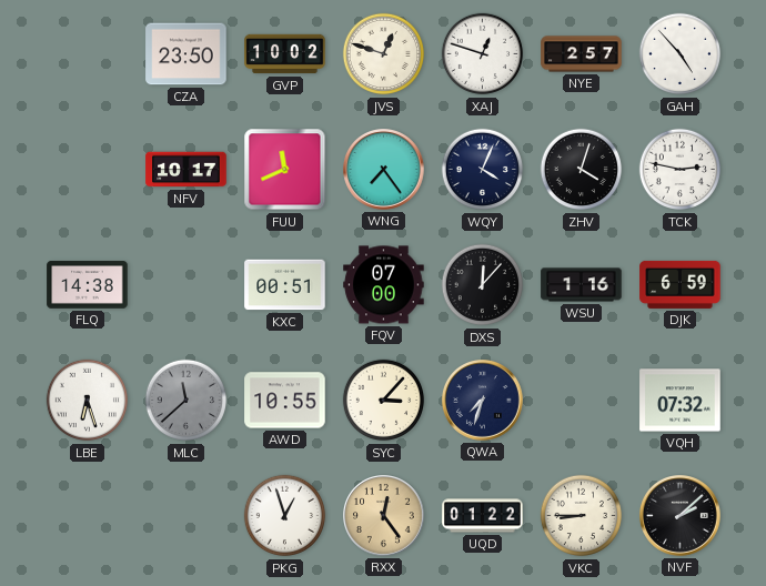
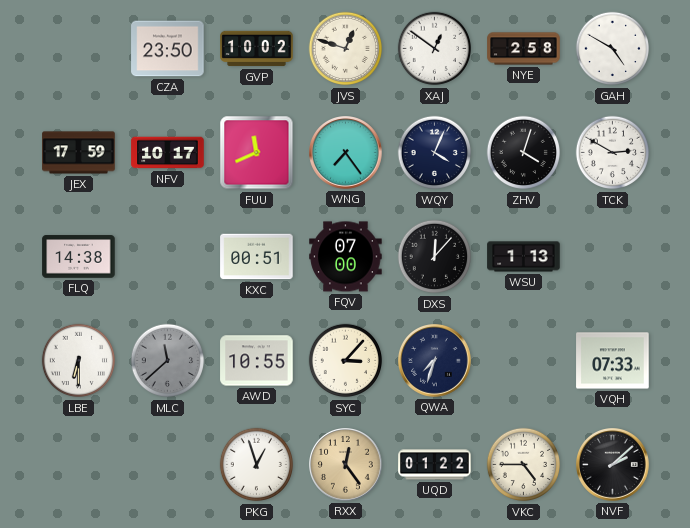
XAJ: 12:48 -> 12:51
NYE: 2:57 -> 2:58
GAH: 4:53 -> 4:50
JEX: none -> 17:59
TCK: 2:47 -> 2:50
WSU: 1:16 -> 1:13
DJK: 6:59 -> none
LBE: 6:27 -> 6:30
VQH: 07:32 -> 07:33
VKC: 8:45 -> 4:45
